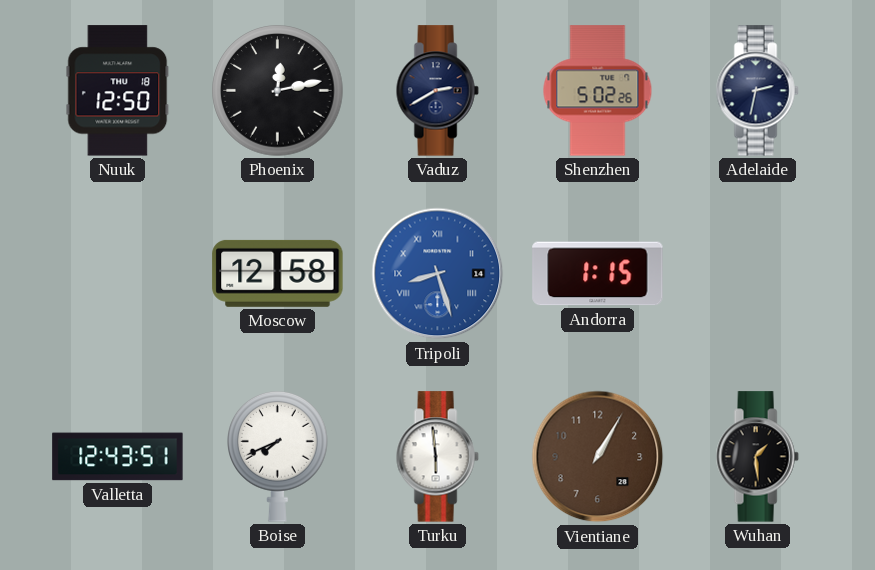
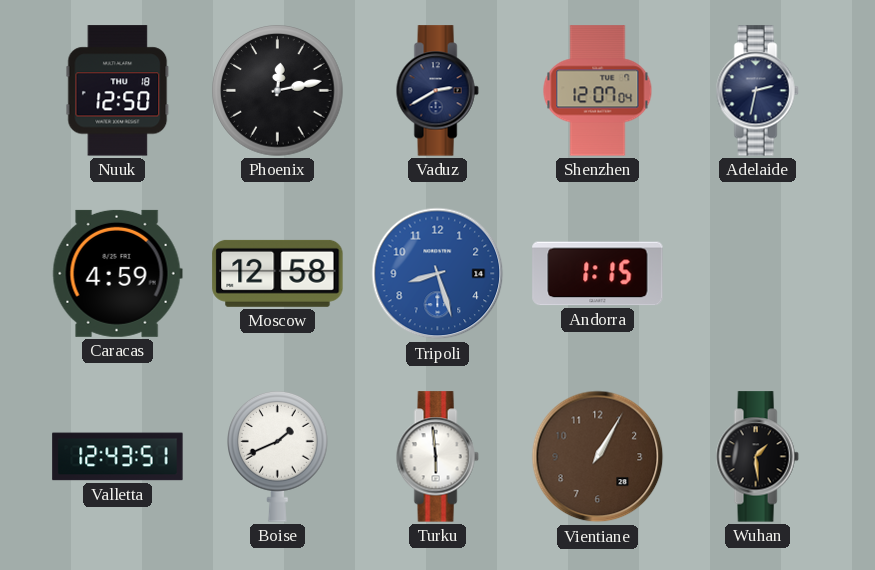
Shenzhen: 5:02 -> 12:07
Caracas: none -> 4:59
Tripoli numerals: Roman -> Arabic
Boise: 7:41 -> 1:41
